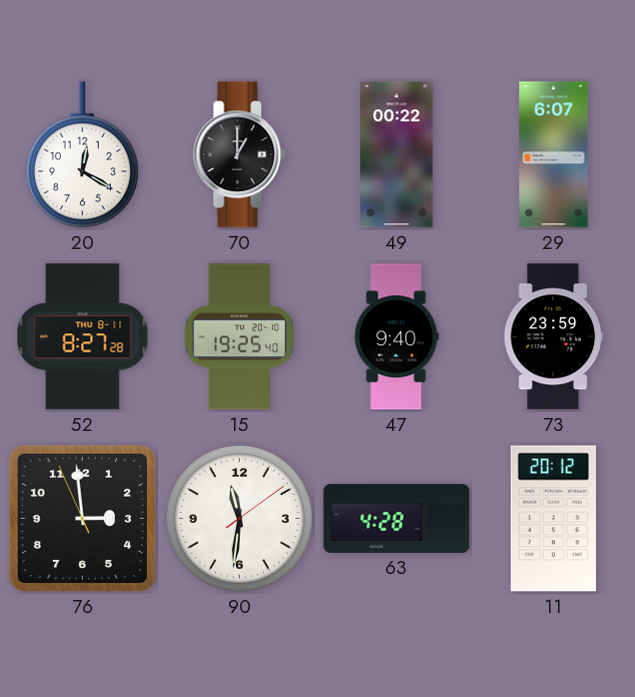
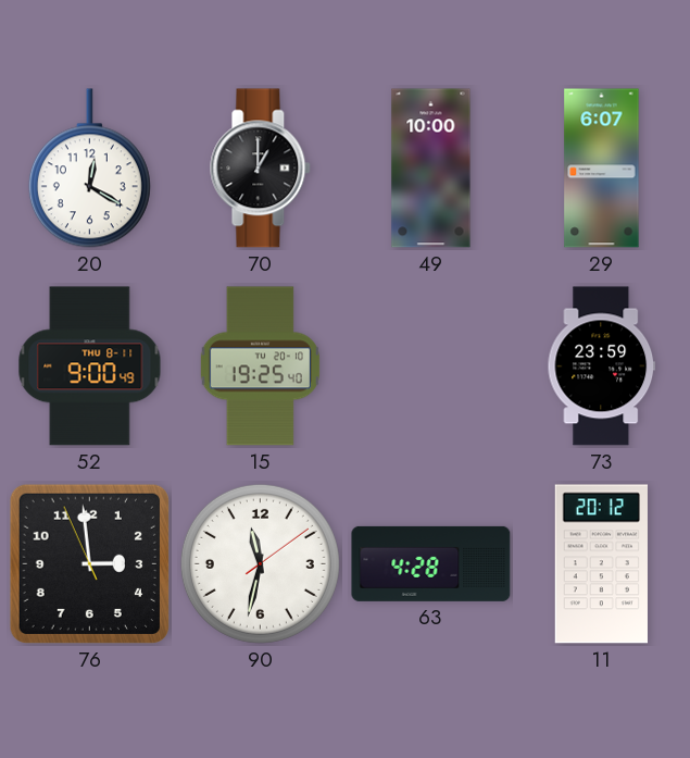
49: 00:22 -> 10:00
52: 8:27 -> 9:00
47: 9:40 -> none
90: 11:31 -> 11:32
